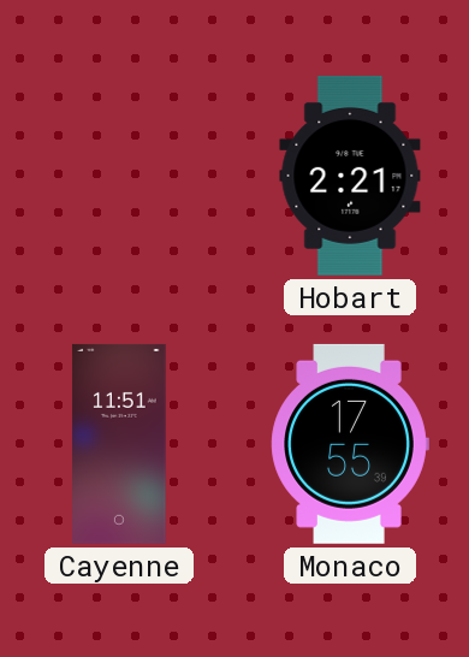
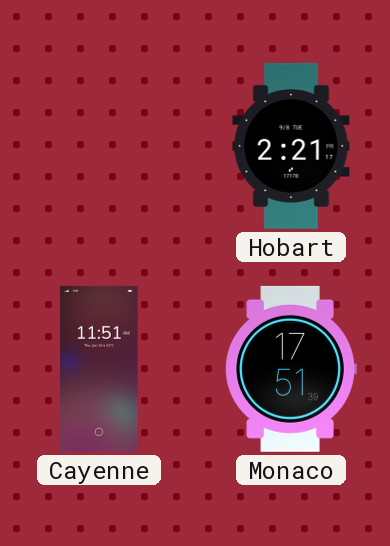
Monaco: 17:55 -> 17:51
